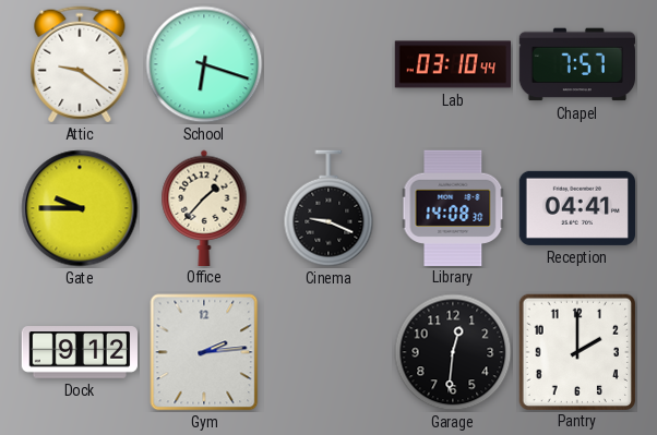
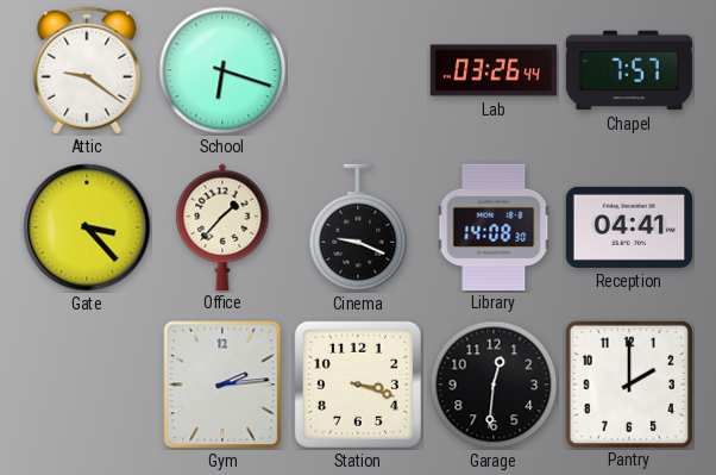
Lab: 03:10 -> 03:26
Gate: 9:45 -> 3:23
Dock: 9:12 -> none
Station: none -> 3:18
